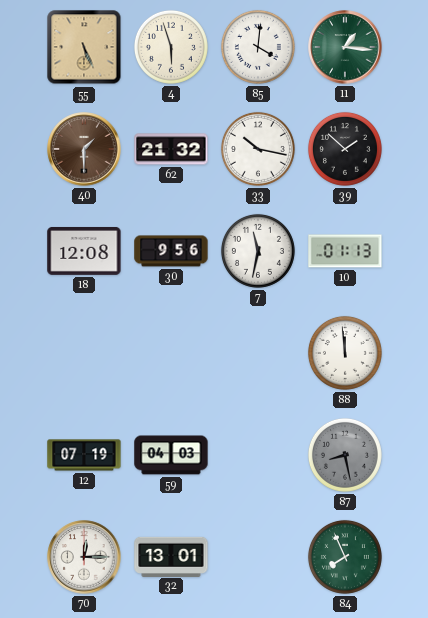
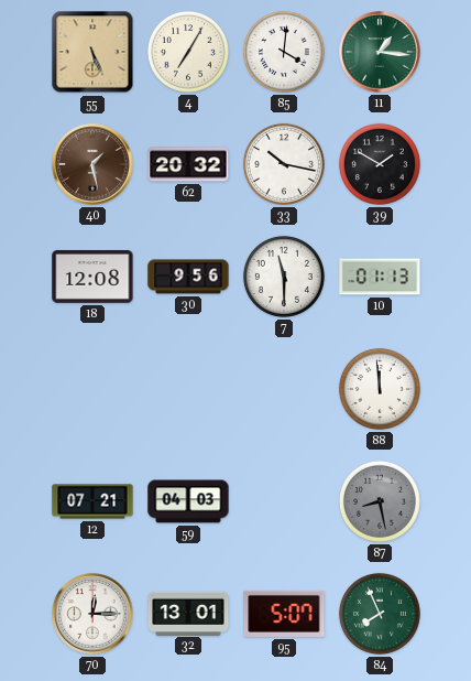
4: 5:57 -> 7:05
40: 1:30 -> 1:28
62: 21:32 -> 20:32
39: 1:52 -> 1:50
7: 11:32 -> 11:30
12: 07:19 -> 07:21
95: none -> 5:07
